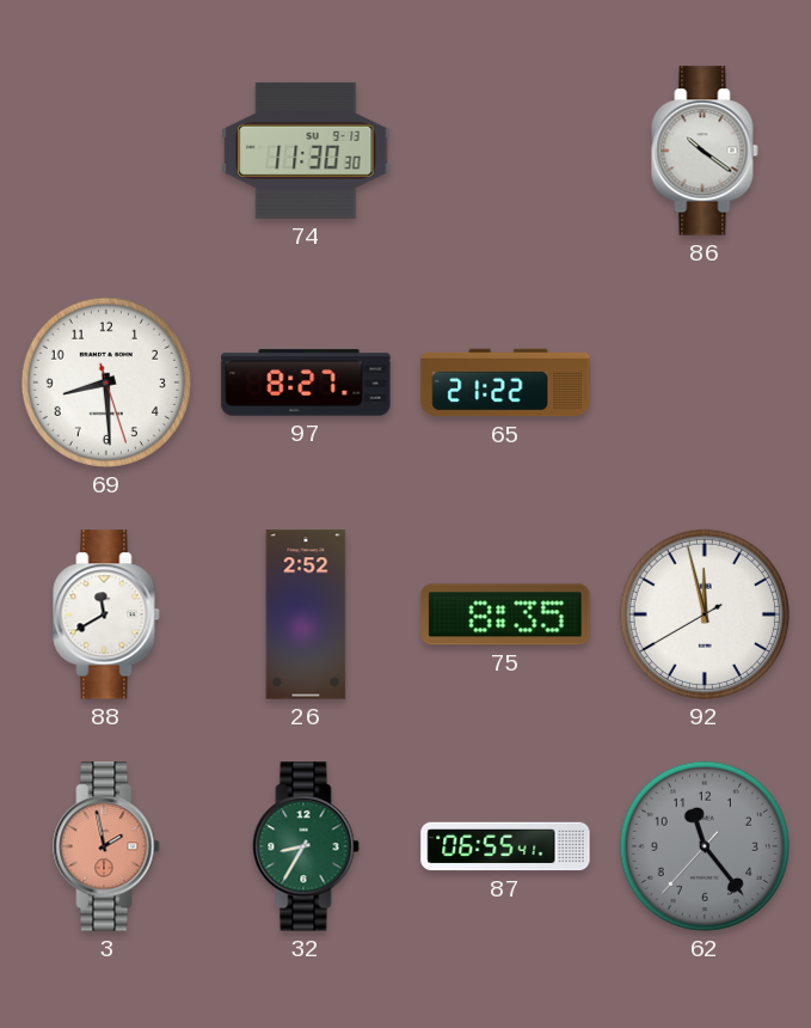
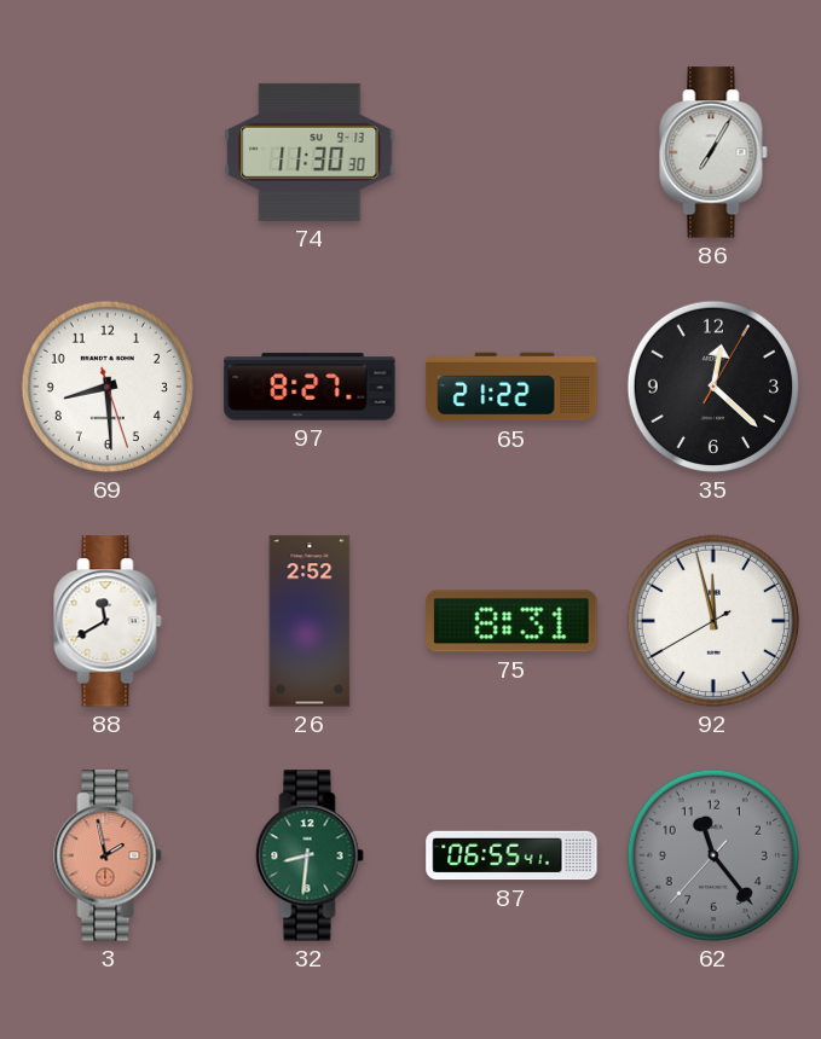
86: 10:21 -> 7:05
35: none -> 12:22
75: 8:35 -> 8:31
32: 8:35 -> 8:31
